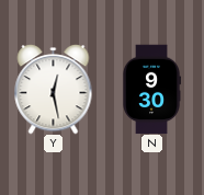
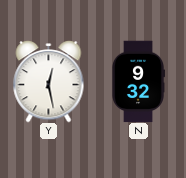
N: 9:30 -> 9:32
